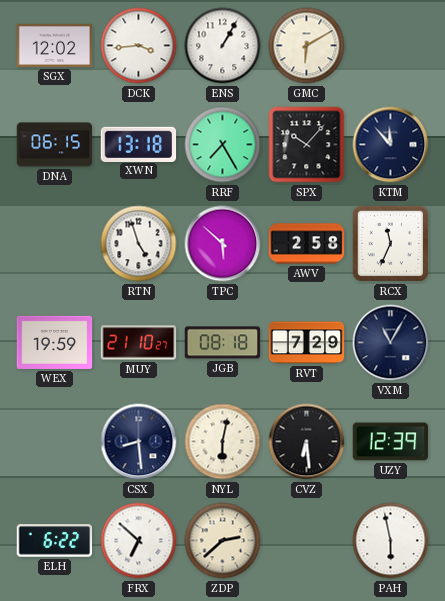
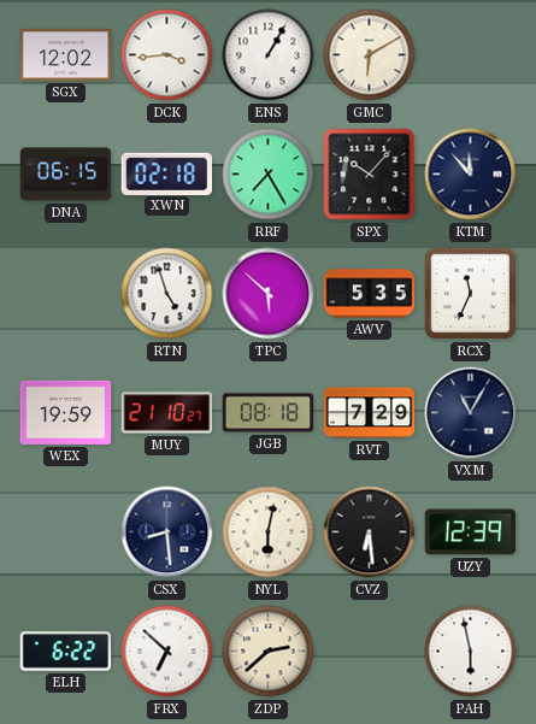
XWN: 13:18 -> 02:18
AWV: 2:58 -> 5:35
